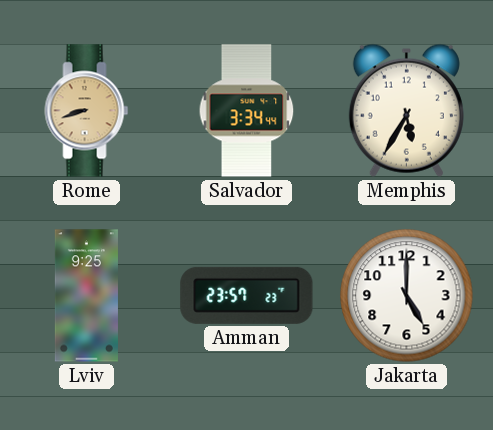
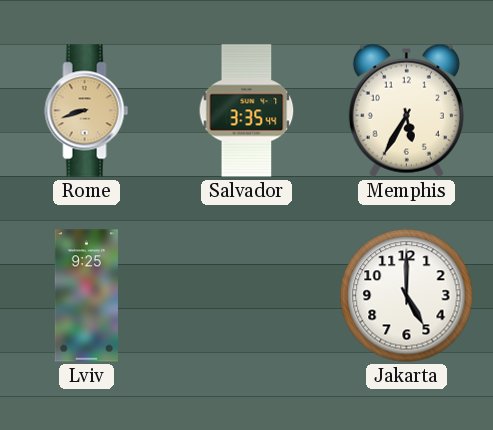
Salvador: 3:34 -> 3:35
Amman: 23:57 -> none
